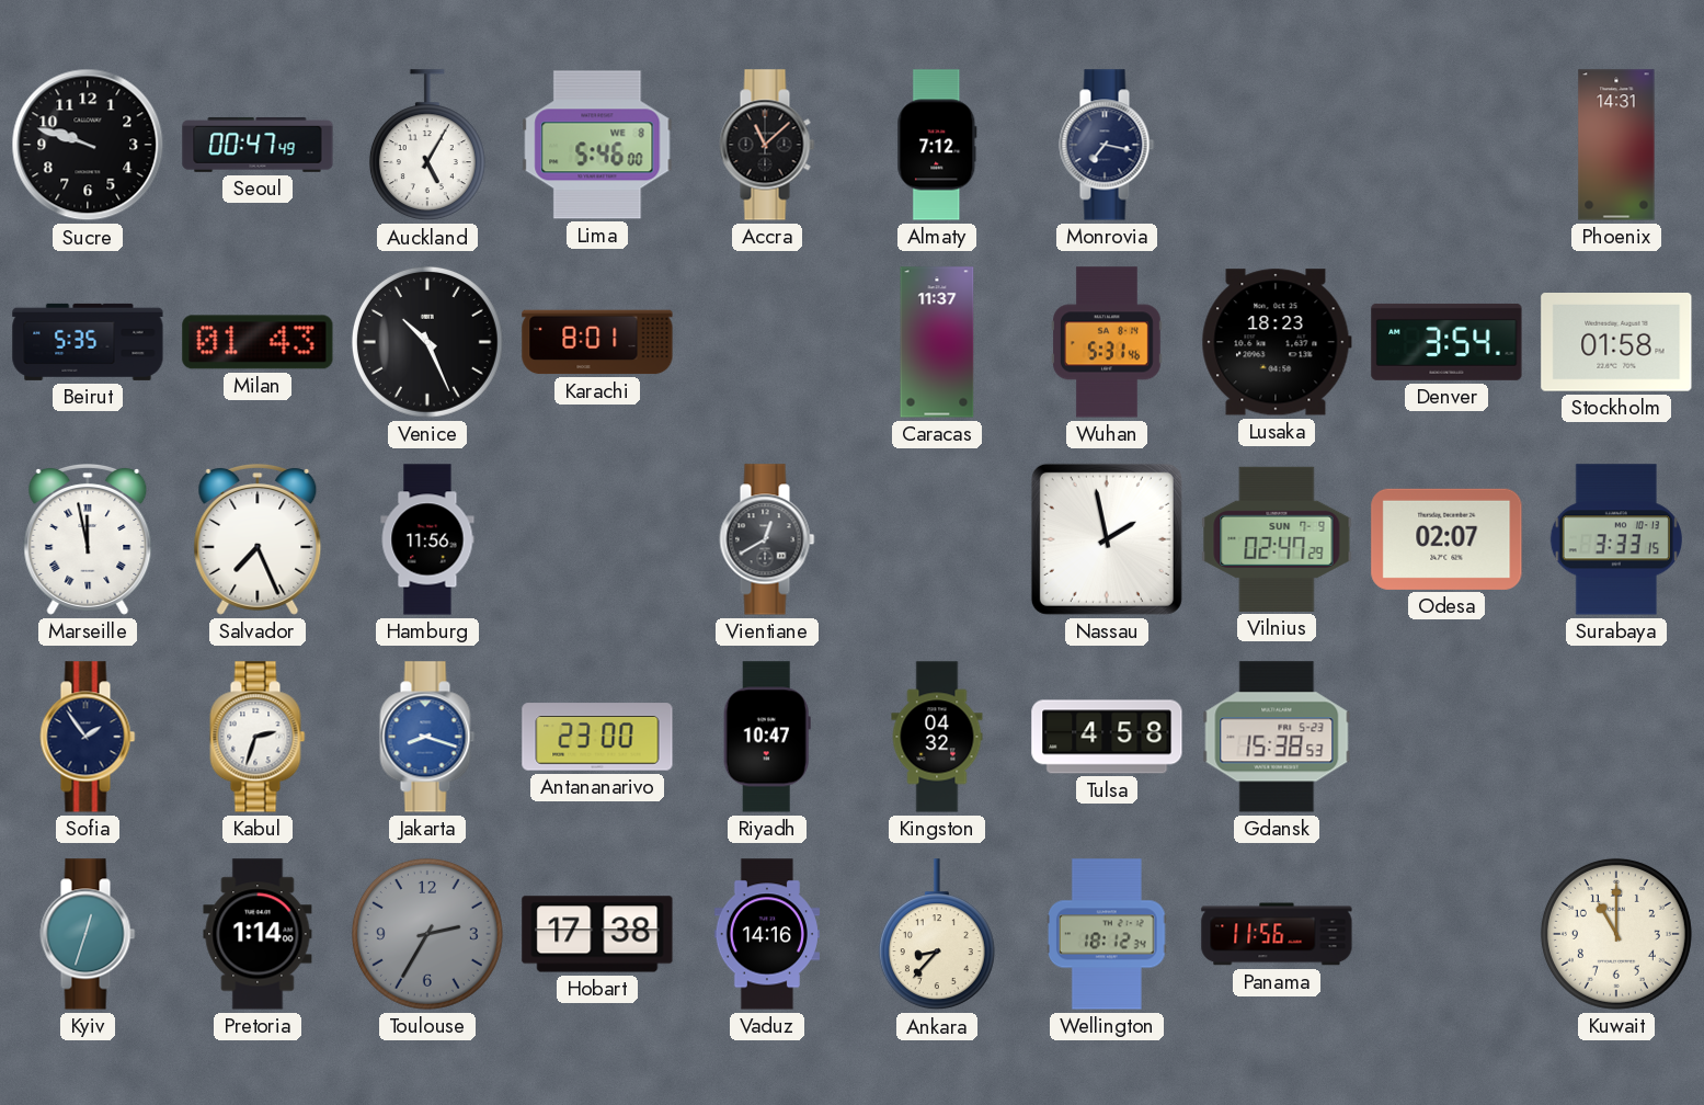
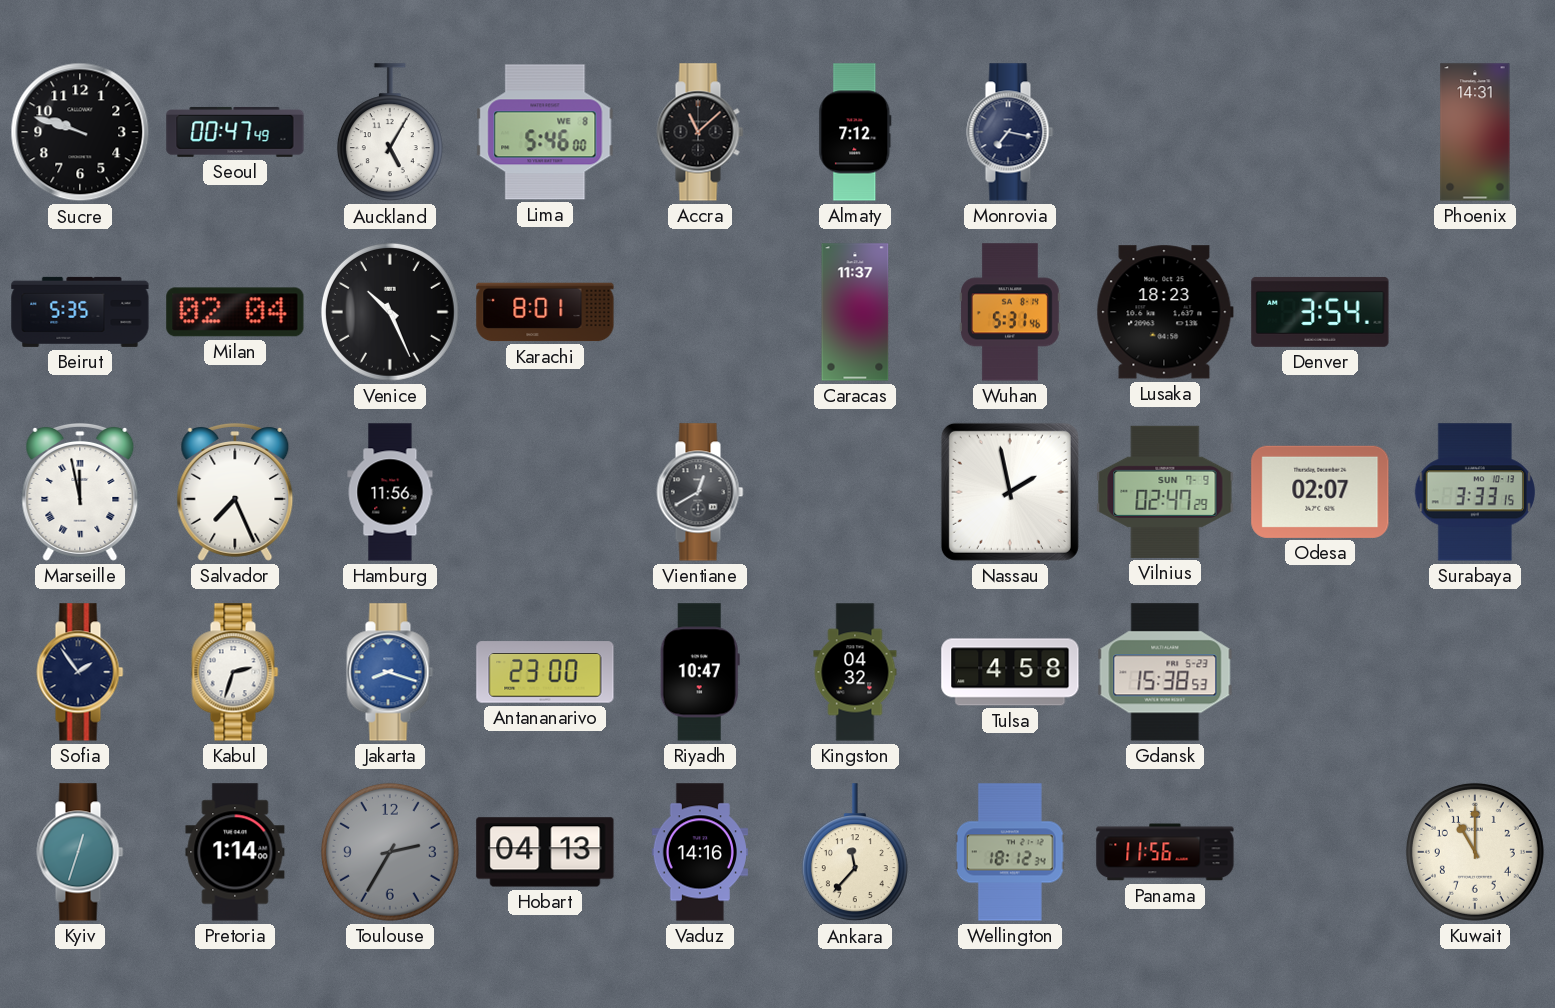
Milan: 01:43 -> 02:04
Stockholm: 01:58 -> none
Hobart: 17:38 -> 04:13
Ankara: 8:37 -> 11:37
